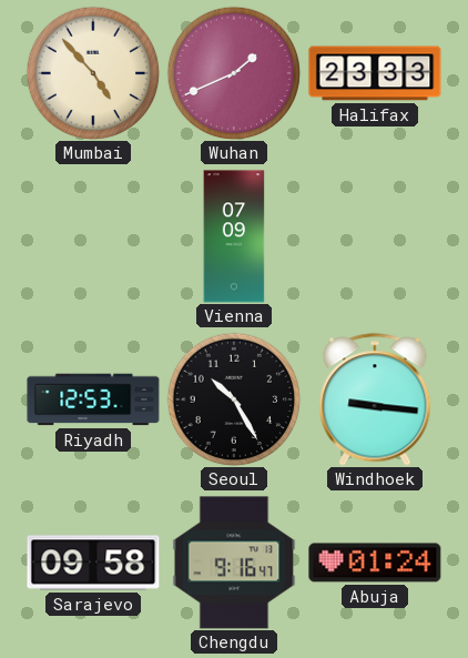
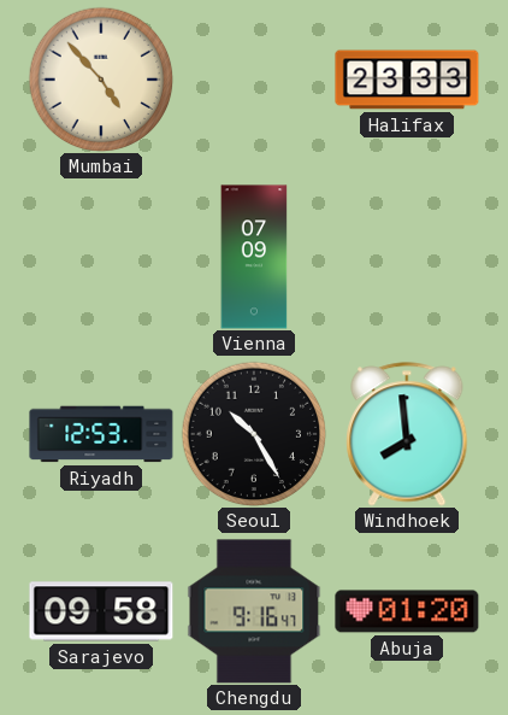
Wuhan: 1:41 -> none
Windhoek: 9:16 -> 7:59
Abuja: 01:24 -> 01:20
